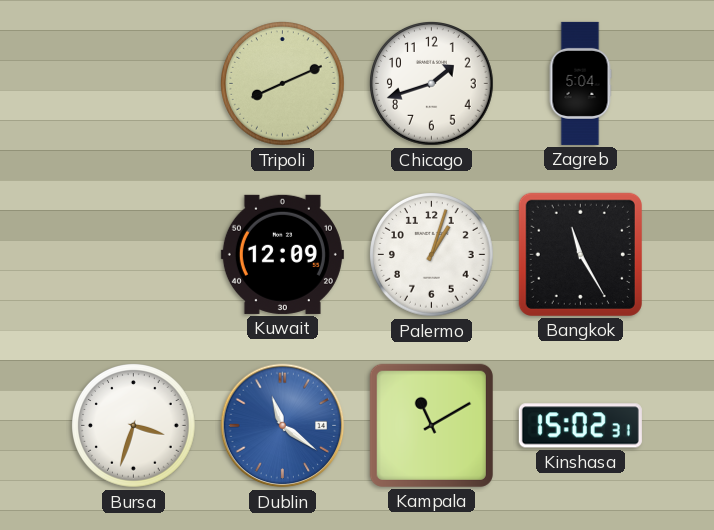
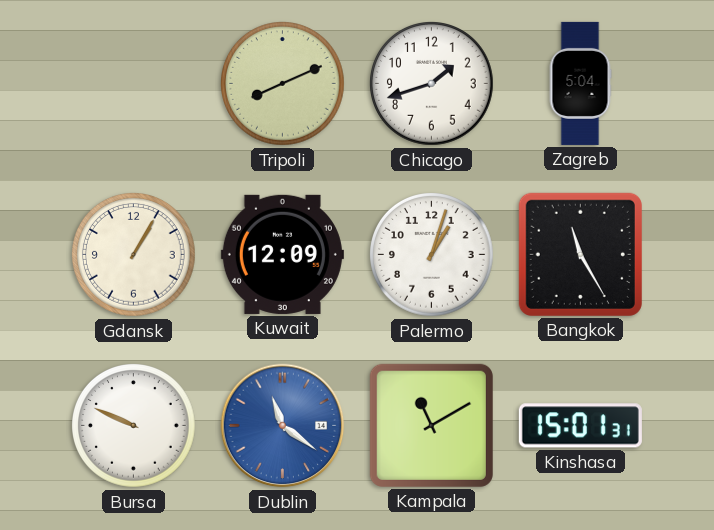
Gdansk: none -> 1:05
Bursa: 3:33 -> 9:49
Kinshasa: 15:02 -> 15:01
